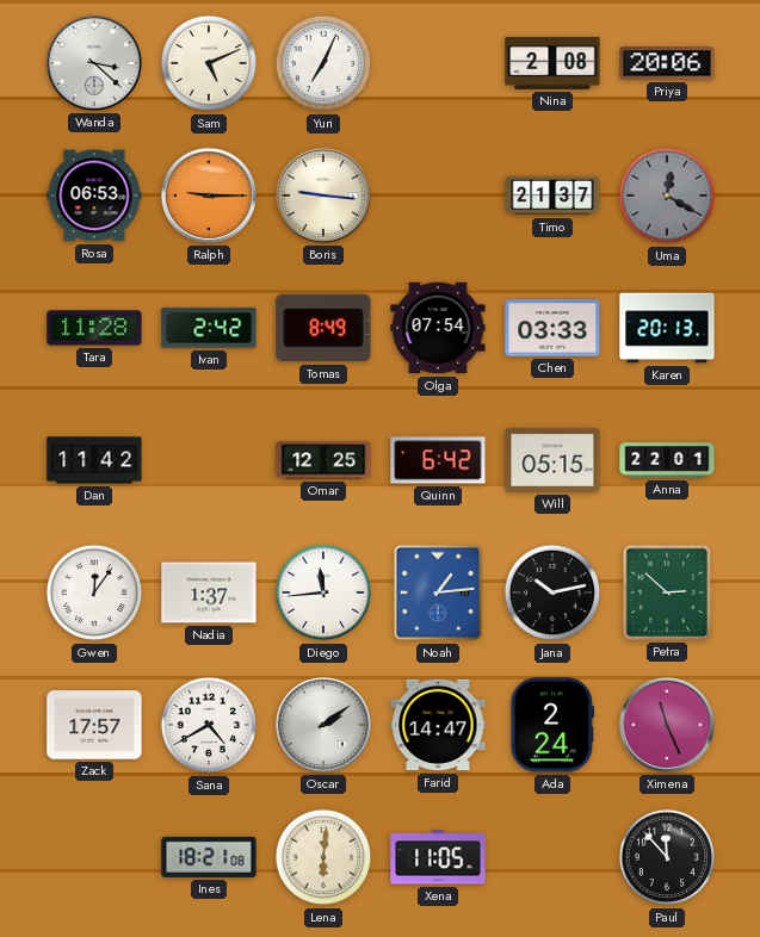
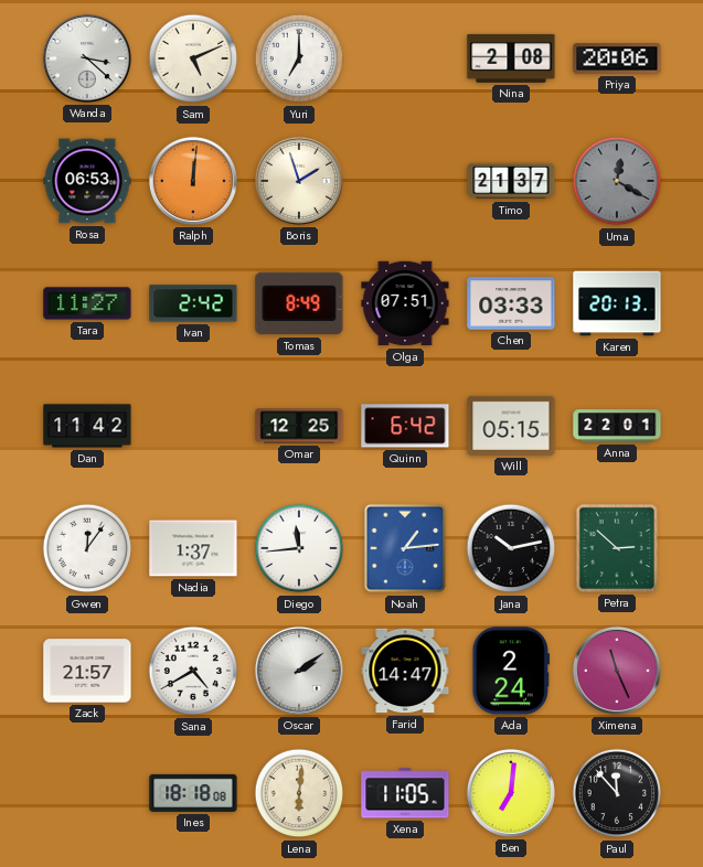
Yuri: 7:04 -> 7:00
Ralph: 9:15 -> 12:01
Boris: 9:16 -> 1:57
Tara: 11:28 -> 11:27
Olga: 07:54 -> 07:51
Zack: 17:57 -> 21:57
Ines: 18:21 -> 18:18
Ben: none -> 7:01
